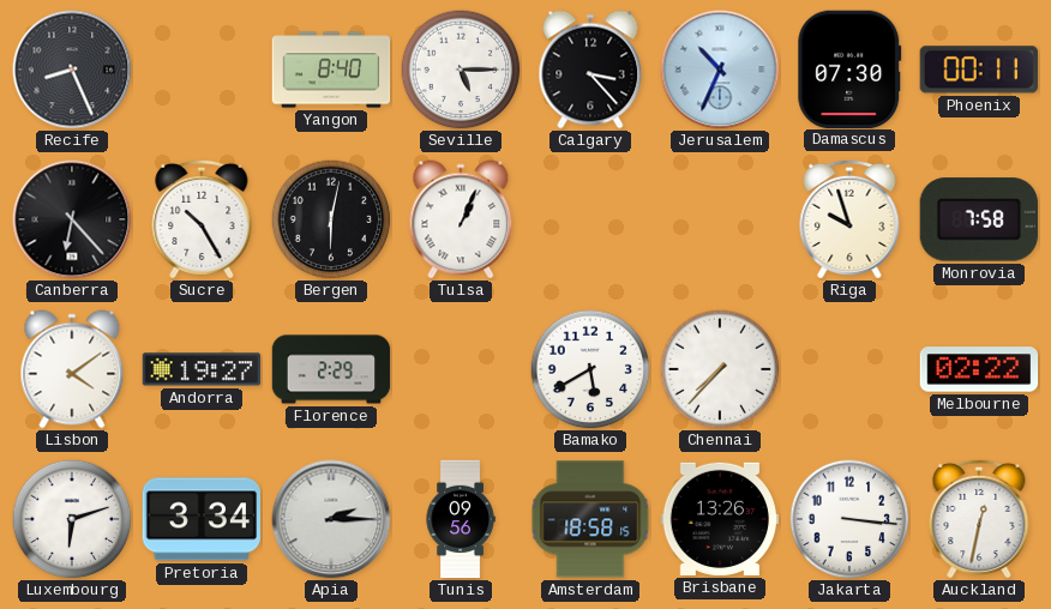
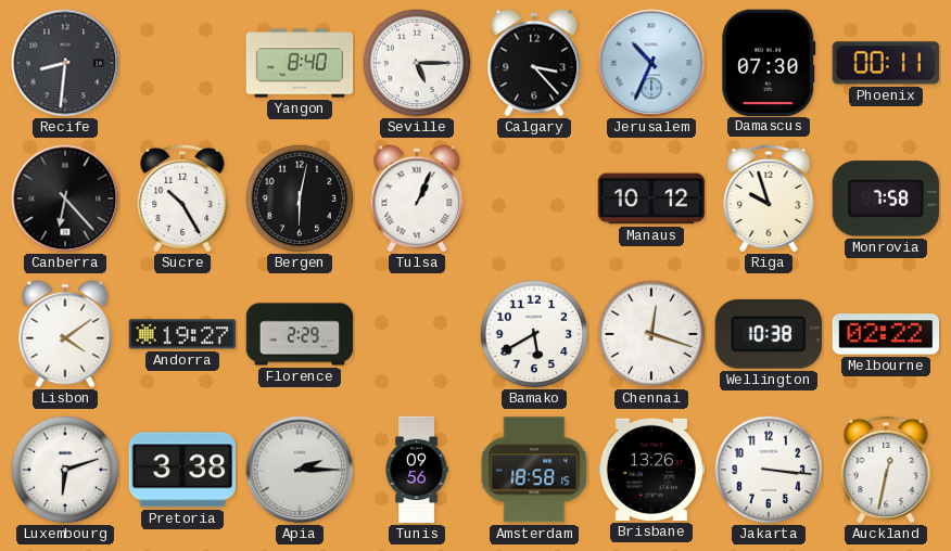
Recife: 8:26 -> 8:31
Manaus: none -> 10:12
Chennai: 7:37 -> 12:18
Wellington: none -> 10:38
Pretoria: 3:34 -> 3:38
